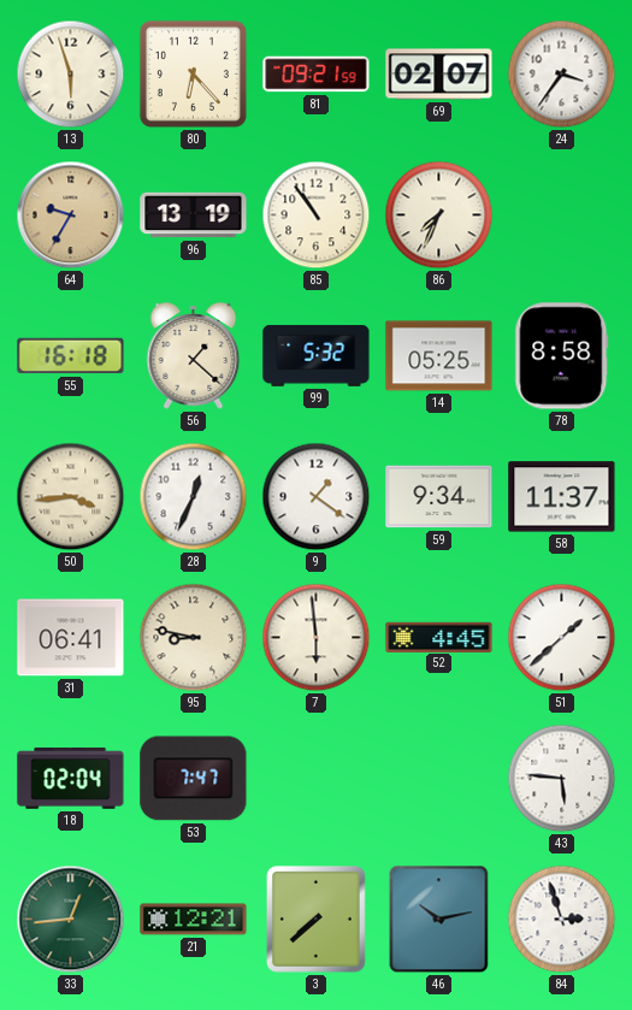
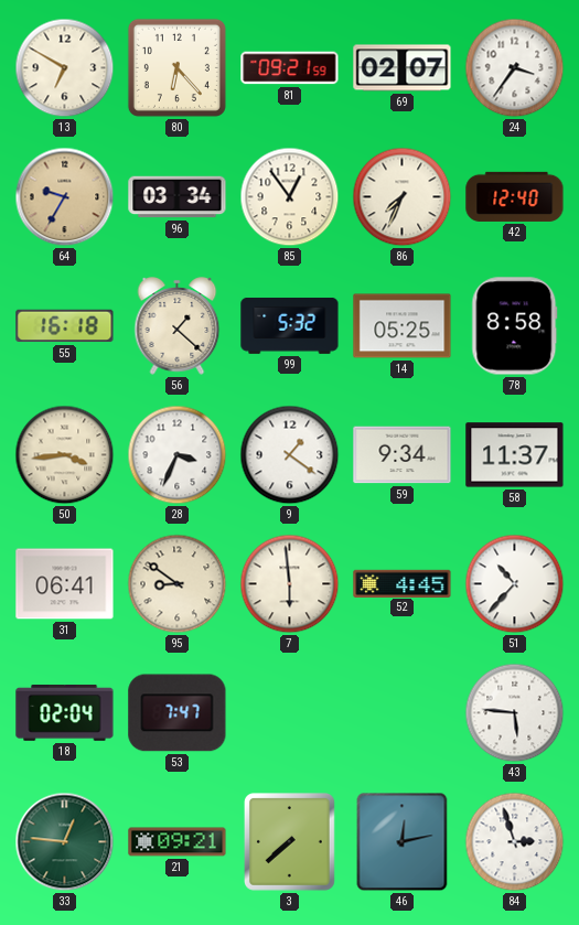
13: 5:57 -> 6:50
96: 13:19 -> 03:34
85: 10:54 -> 12:54
42: none -> 12:40
28: 12:34 -> 3:34
95: 8:47 -> 8:51
51: 1:38 -> 10:37
33: 12:44 -> 12:46
21: 12:21 -> 09:21
46: 10:13 -> 12:13
